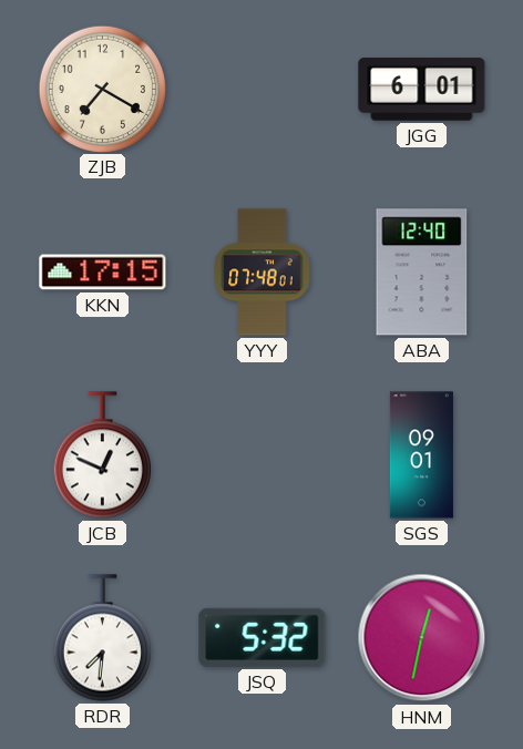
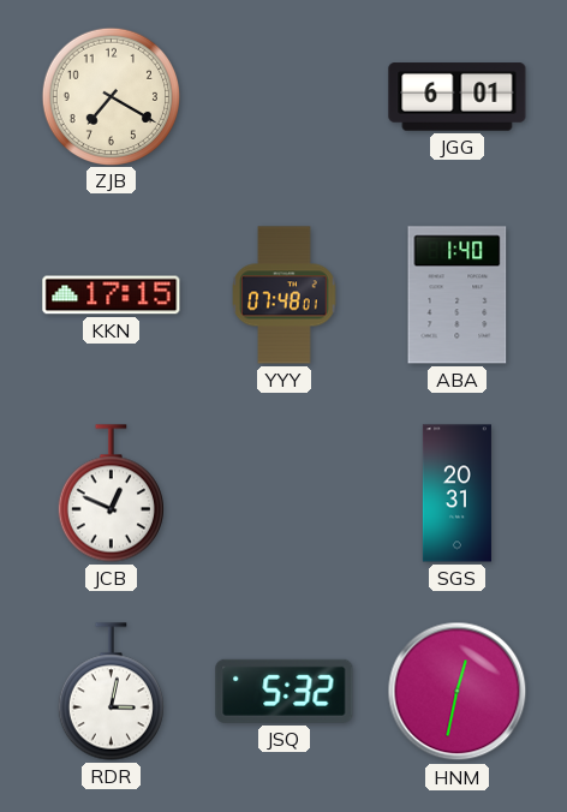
ABA: 12:40 -> 1:40
SGS: 09:01 -> 20:31
RDR: 7:31 -> 3:02
